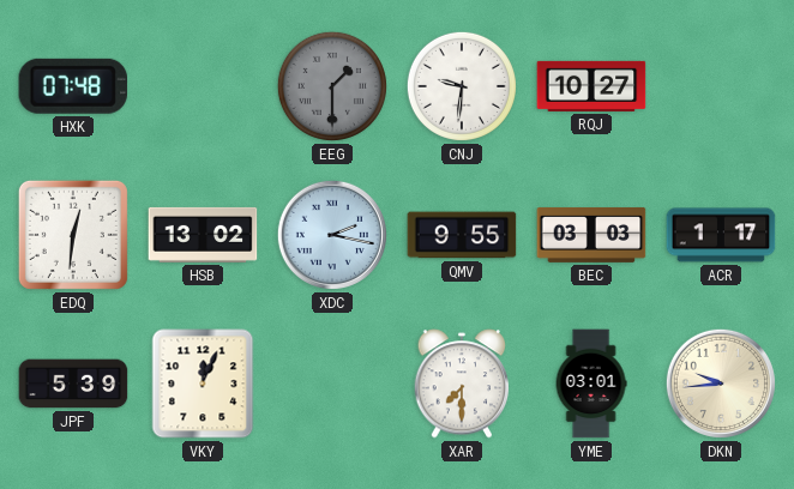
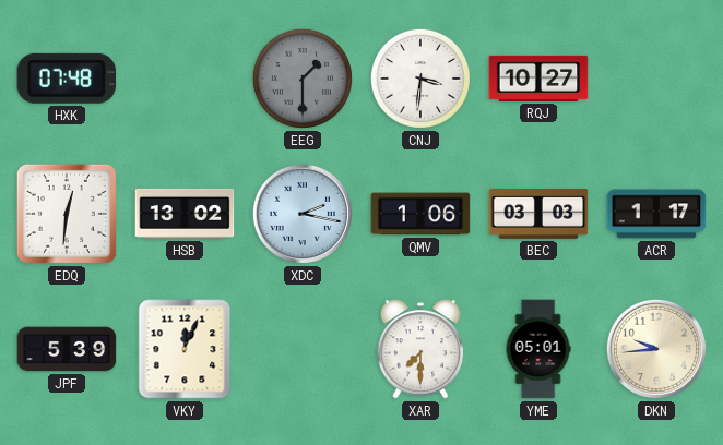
CNJ: 9:31 -> 3:31
QMV: 9:55 -> 1:06
YME: 03:01 -> 05:01
